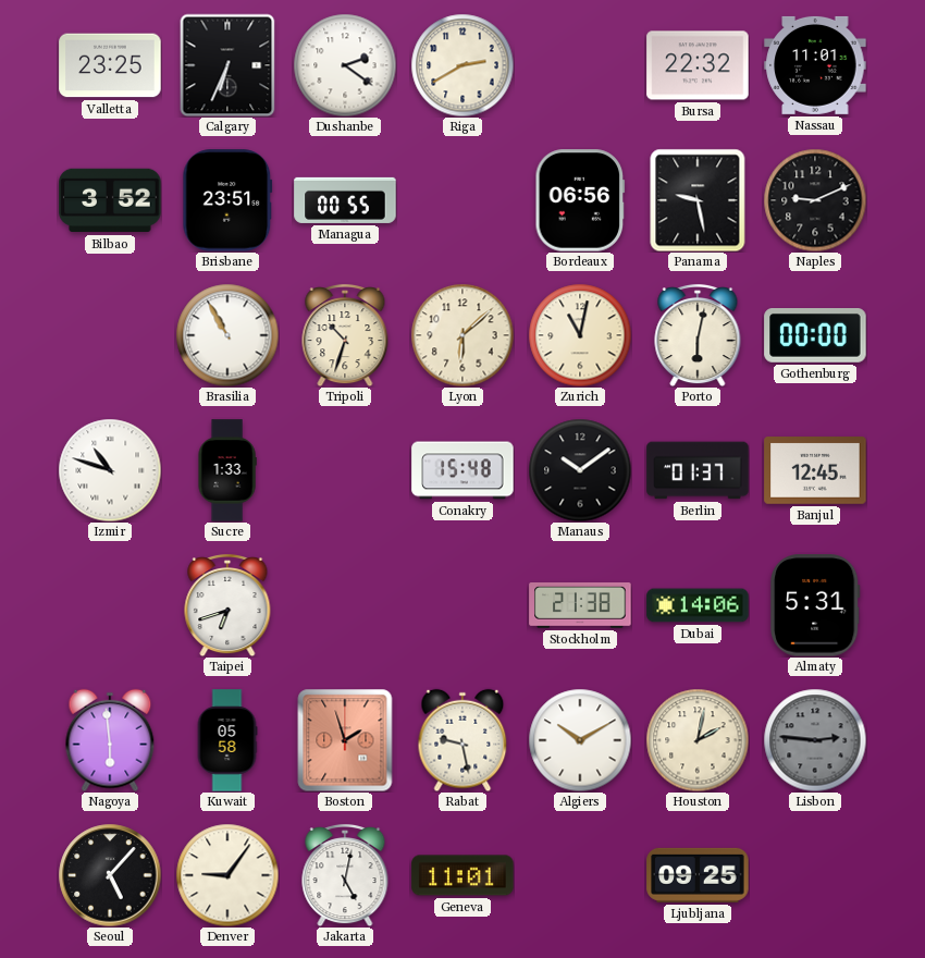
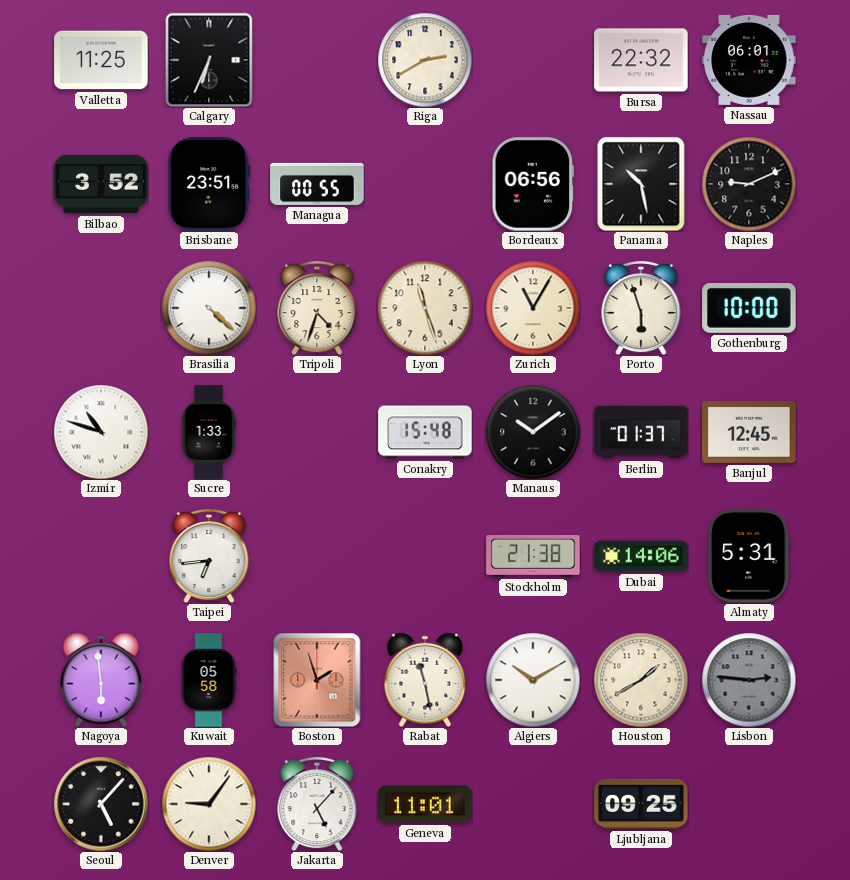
Valletta: 23:25 -> 11:25
Dushanbe: 2:21 -> none
Nassau: 11:01 -> 06:01
Panama: 9:28 -> 10:28
Brasilia: 10:55 -> 4:22
Tripoli: 10:33 -> 4:33
Lyon: 6:08 -> 11:27
Zurich: 11:02 -> 11:05
Porto: 6:02 -> 5:57
Gothenburg: 00:00 -> 10:00
Taipei: 6:42 -> 6:44
Rabat: 9:28 -> 11:28
Houston: 2:02 -> 1:40
Jakarta: 5:02 -> 5:07
